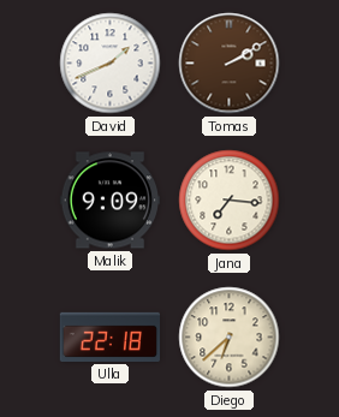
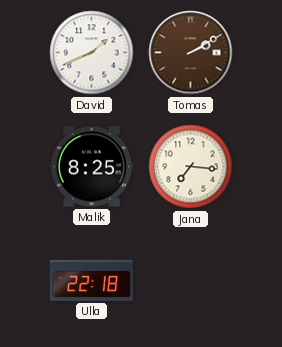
Malik: 9:09 -> 8:25
Diego: 6:38 -> none
